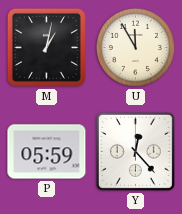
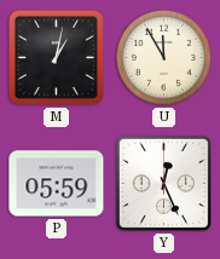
Y: 12:23 -> 12:26
